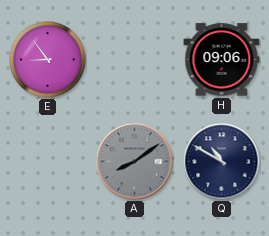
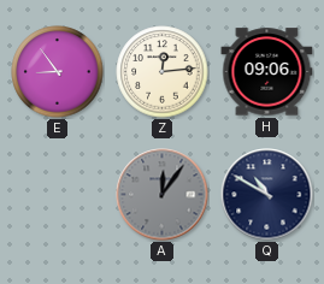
Z: none -> 12:14
A: 8:09 -> 12:06
